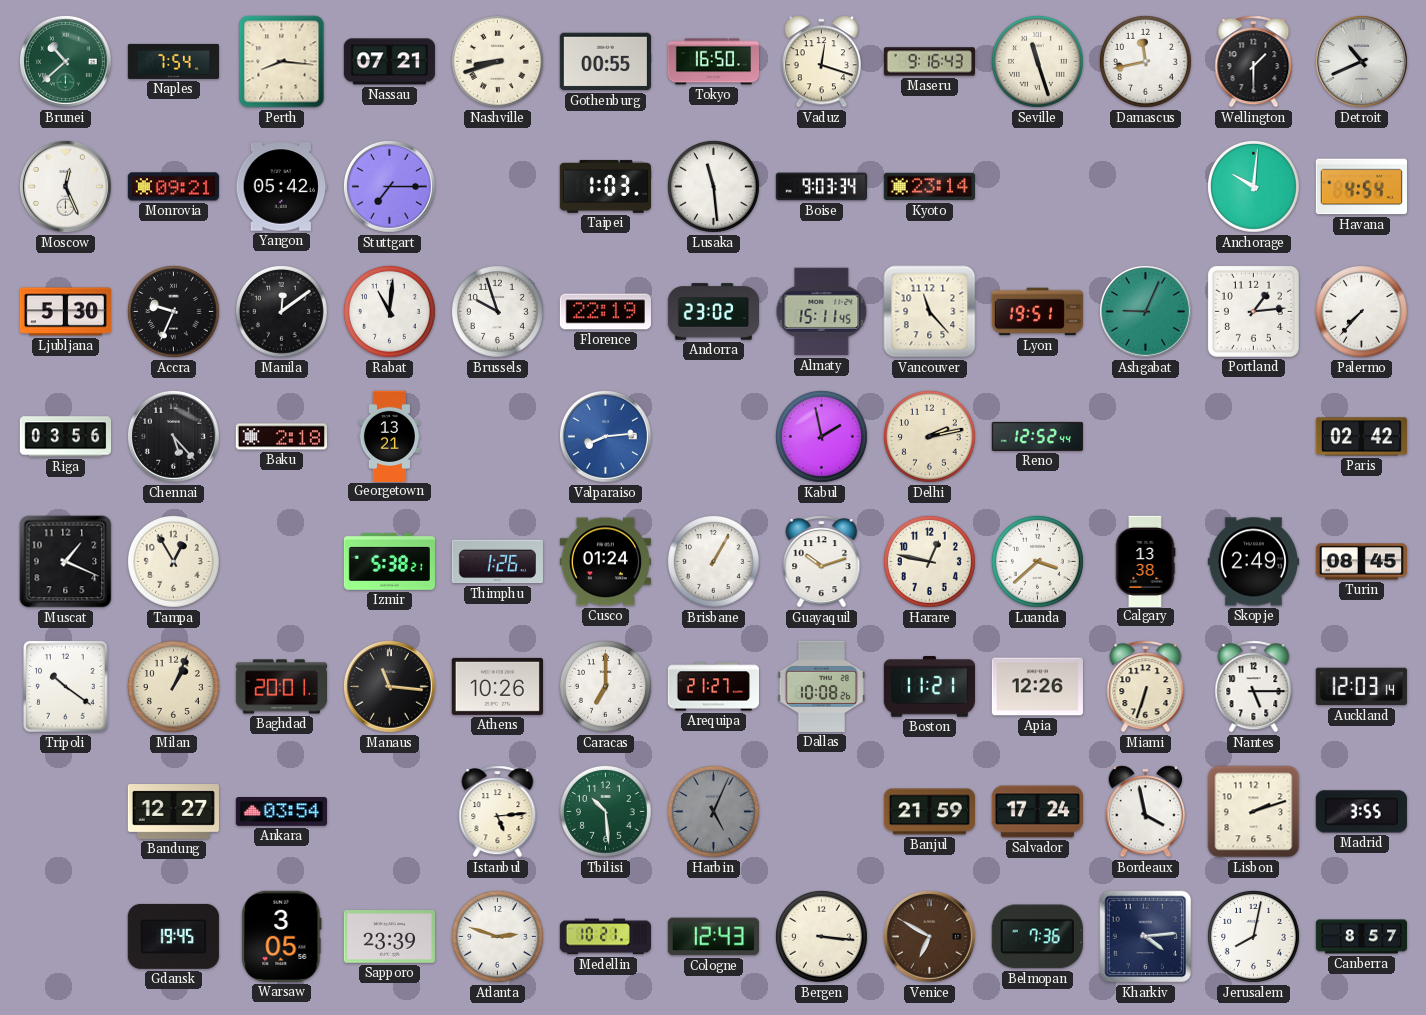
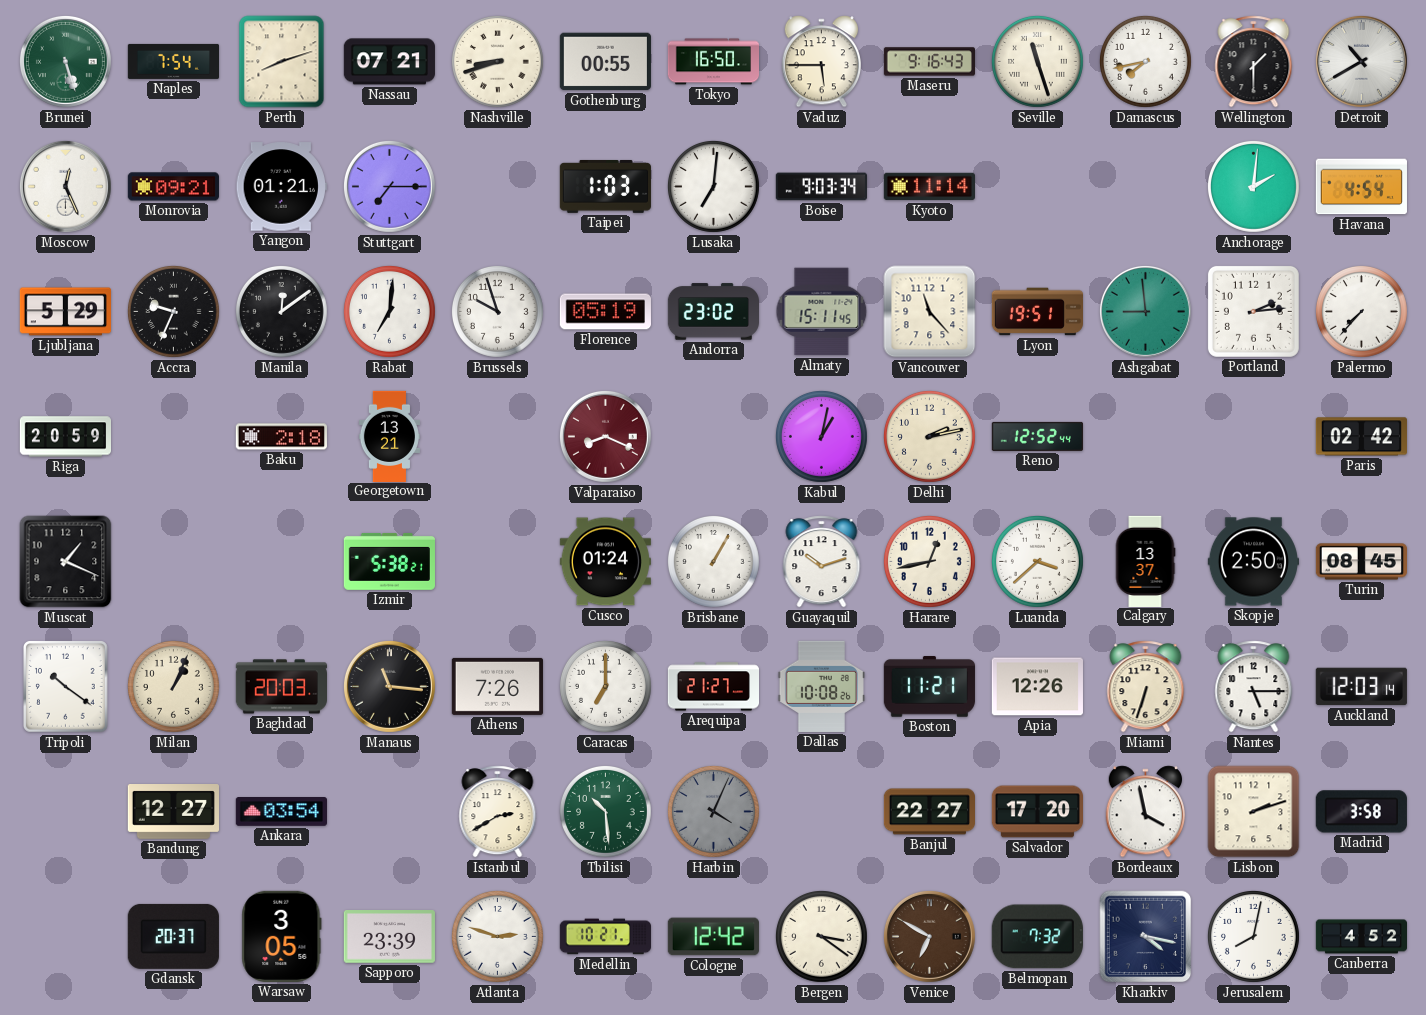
Brunei: 10:38 -> 5:27
Perth: 8:16 -> 8:12
Vaduz: 12:18 -> 5:45
Damascus: 11:43 -> 7:43
Detroit: 10:41 -> 10:40
Yangon: 05:42 -> 01:21
Lusaka: 11:29 -> 7:01
Kyoto: 23:14 -> 11:14
Anchorage: 10:01 -> 2:01
Ljubljana: 5:30 -> 5:29
Rabat: 11:01 -> 7:01
Florence: 22:19 -> 05:19
Ashgabat: 9:04 -> 8:59
Portland: 1:14 -> 2:14
Riga: 03:56 -> 20:59
Chennai: 5:23 -> none
Valparaiso: 8:14 -> 8:19
Valparaiso dial: blue -> burgundy
Kabul: 1:58 -> 1:02
Tampa: 12:55 -> none
Thimphu: 1:26 -> none
Harare: 12:47 -> 12:43
Calgary: 13:38 -> 13:37
Skopje: 2:49 -> 2:50
Baghdad: 20:01 -> 20:03
Athens: 10:26 -> 7:26
Istanbul: 5:14 -> 2:40
Harbin: 5:04 -> 4:04
Banjul: 21:59 -> 22:27
Salvador: 17:24 -> 17:20
Madrid: 3:55 -> 3:58
Gdansk: 19:45 -> 20:37
Cologne: 12:43 -> 12:42
Bergen: 3:16 -> 3:21
Belmopan: 7:36 -> 7:32
Kharkiv: 4:14 -> 4:17
Canberra: 8:57 -> 4:52
